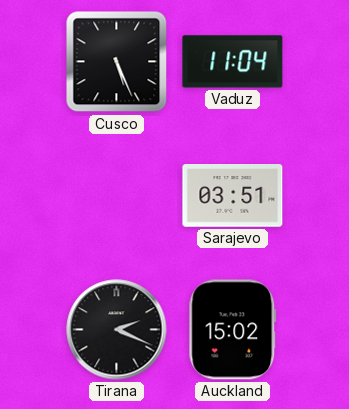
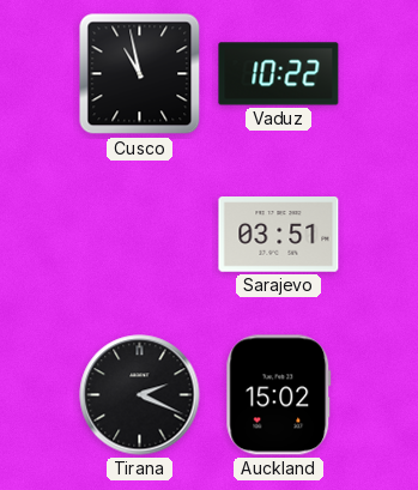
Cusco: 5:26 -> 10:58
Vaduz: 11:04 -> 10:22
